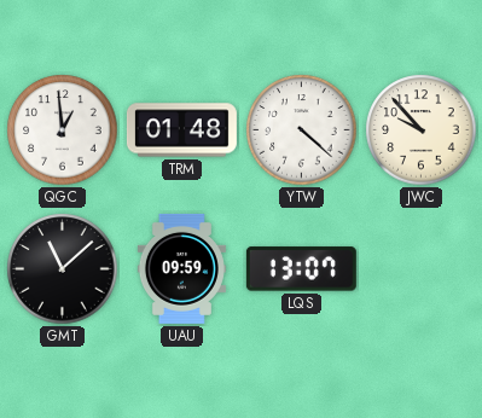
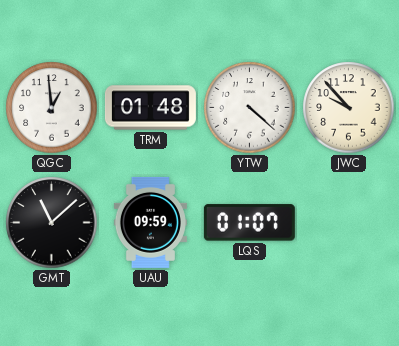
LQS: 13:07 -> 01:07
